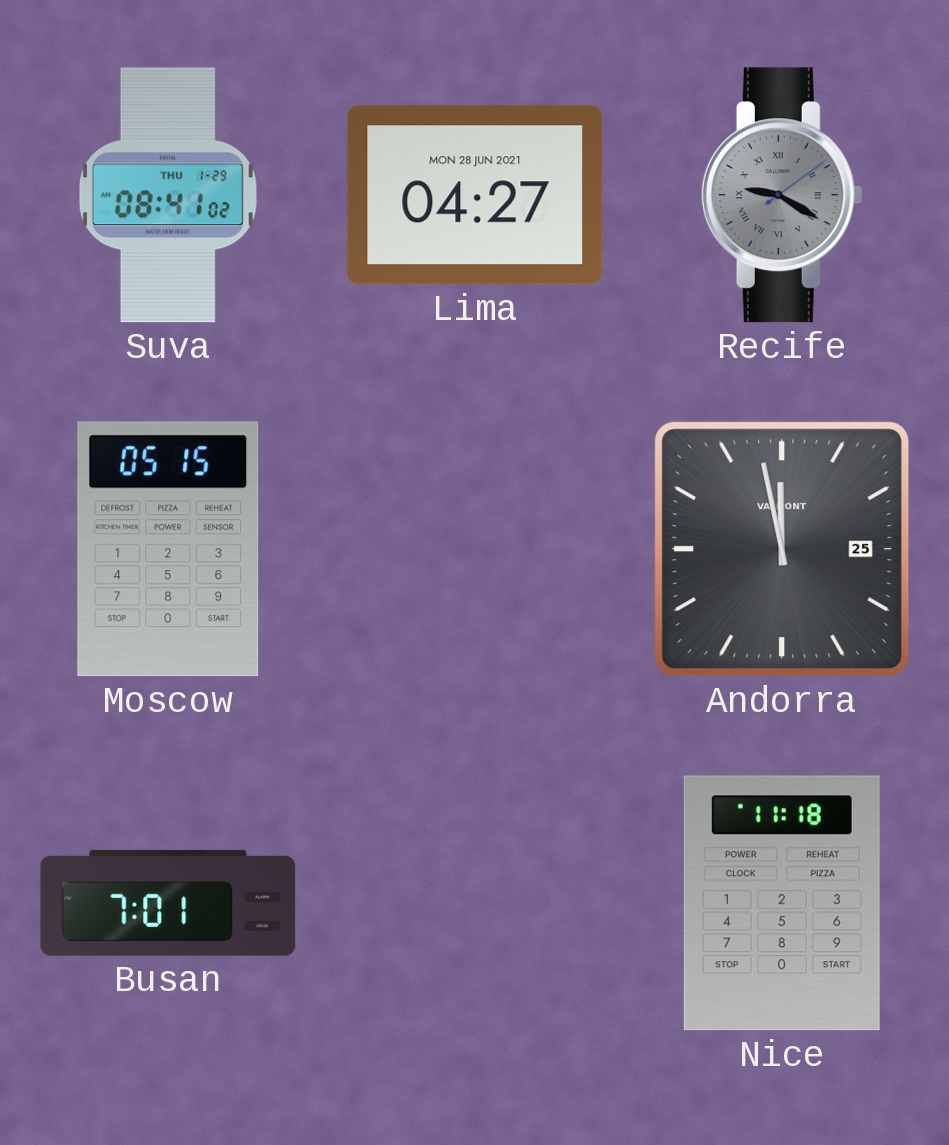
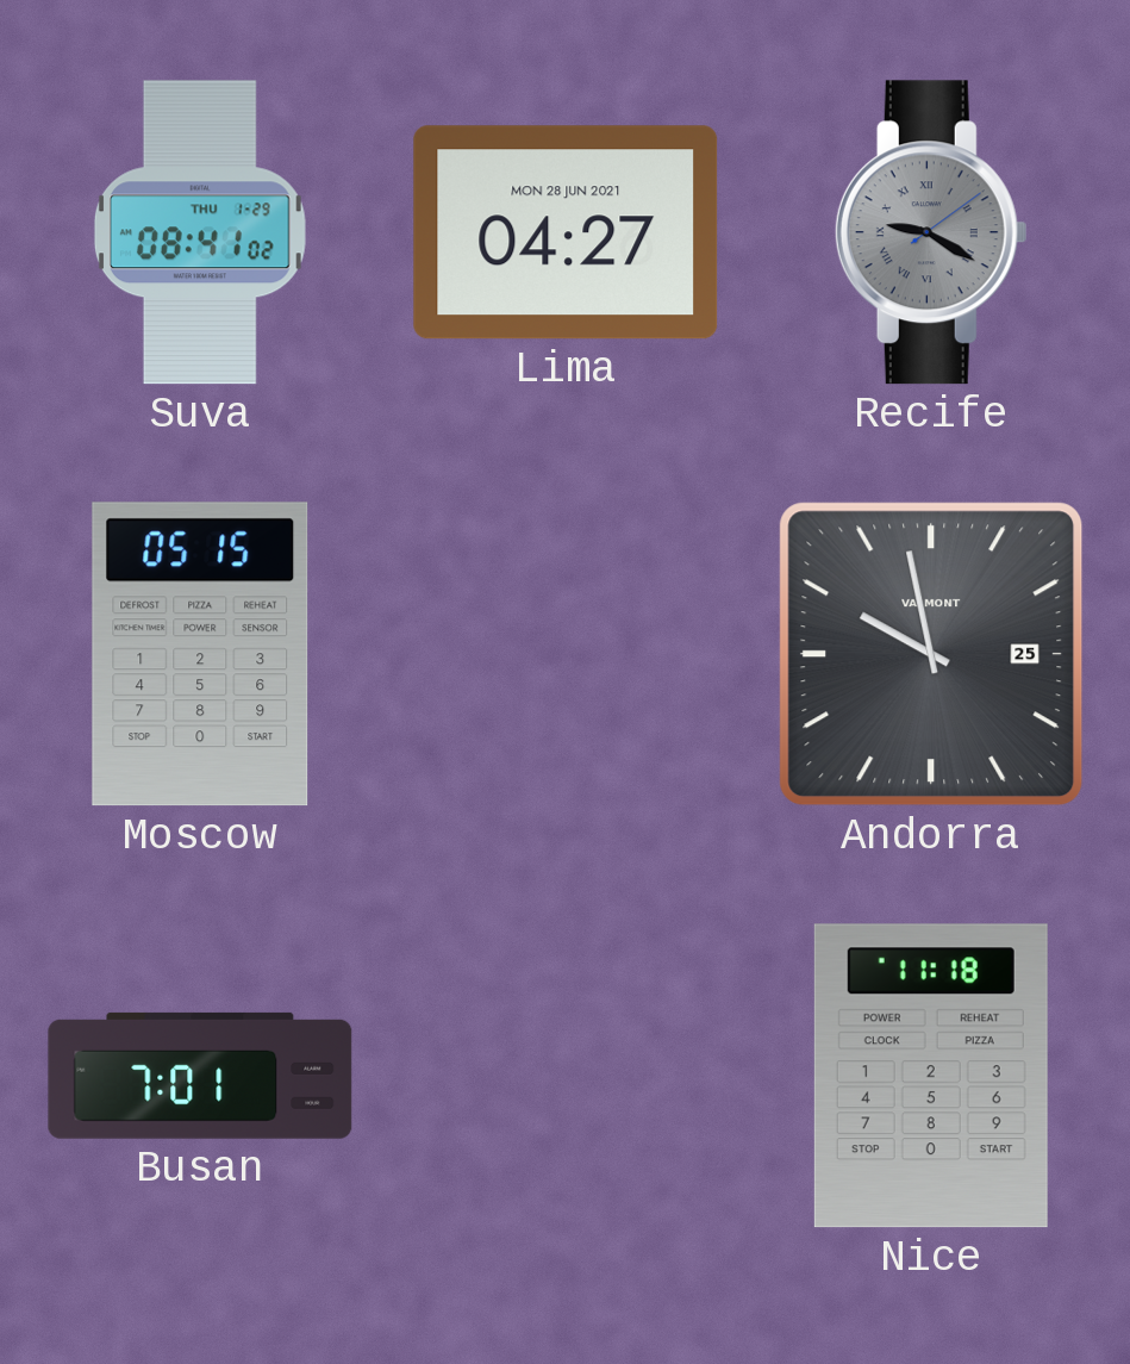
Andorra: 11:58 -> 9:58
